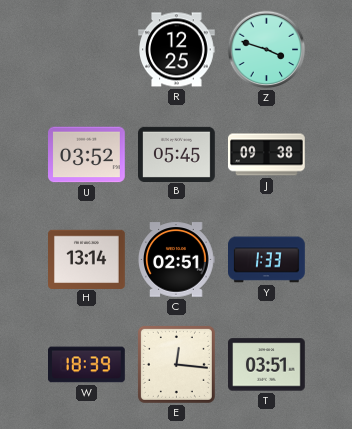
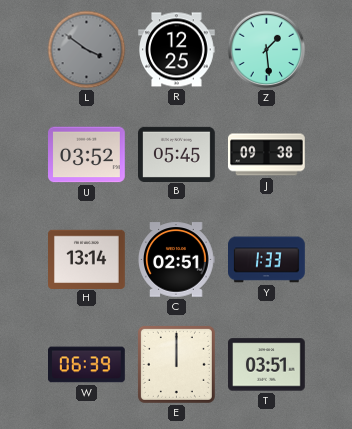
L: none -> 3:51
Z: 3:48 -> 1:29
W: 18:39 -> 06:39
E: 12:16 -> 12:00
